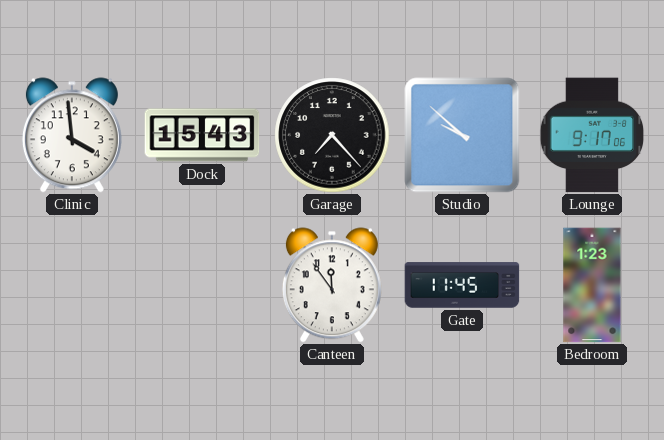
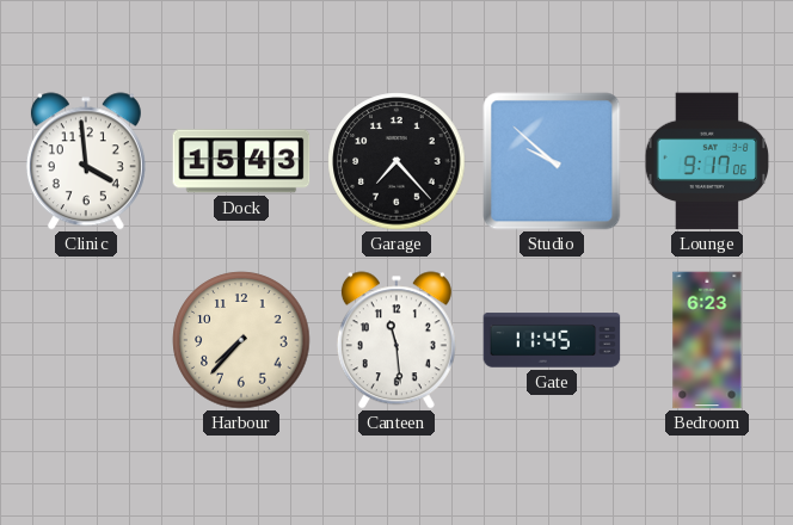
Harbour: none -> 7:37
Canteen: 11:54 -> 11:29
Bedroom: 1:23 -> 6:23
